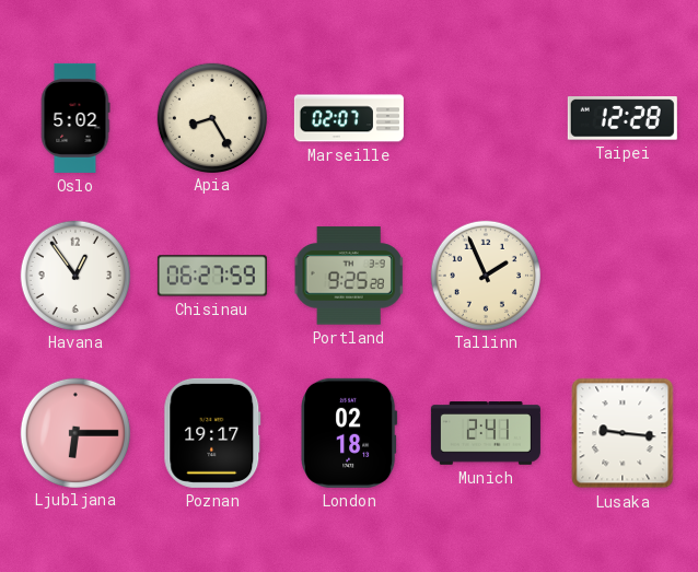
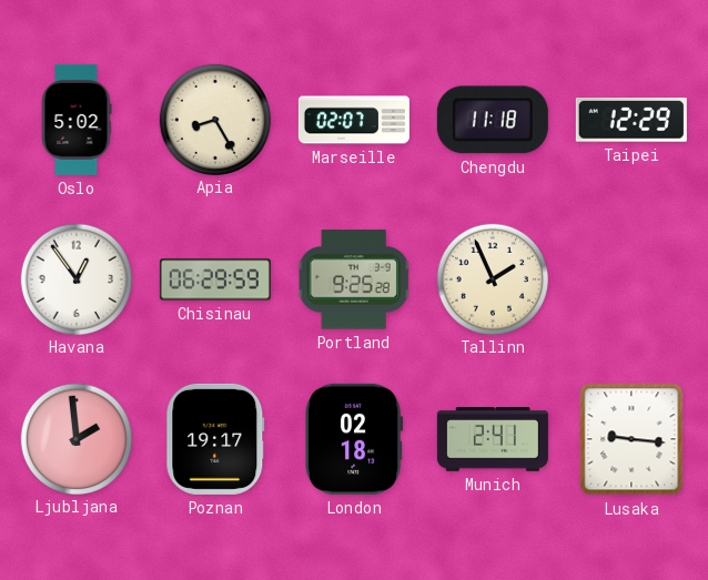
Chengdu: none -> 11:18
Taipei: 12:28 -> 12:29
Chisinau: 06:27 -> 06:29
Ljubljana: 6:15 -> 1:59
